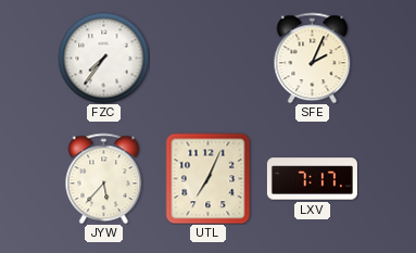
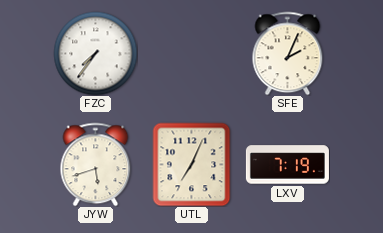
JYW: 5:37 -> 5:42
LXV: 7:17 -> 7:19
